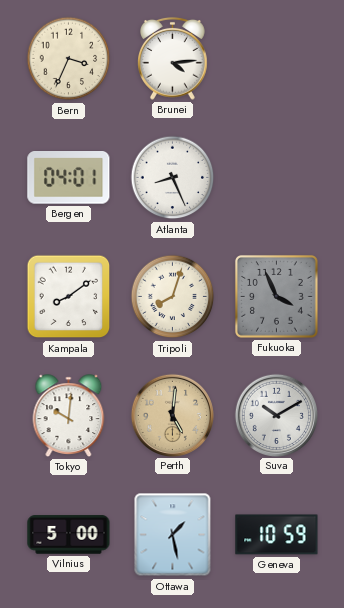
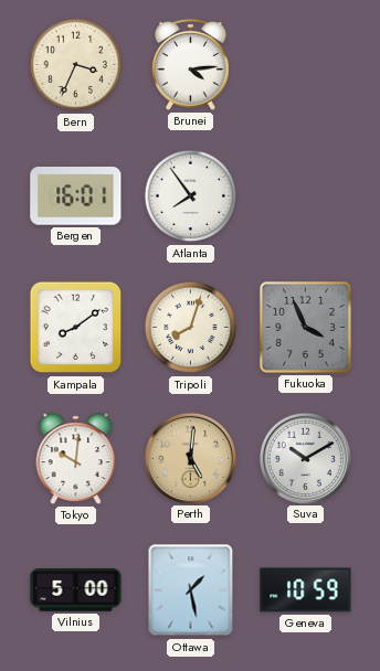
Bergen: 04:01 -> 16:01
Atlanta: 8:26 -> 7:54
